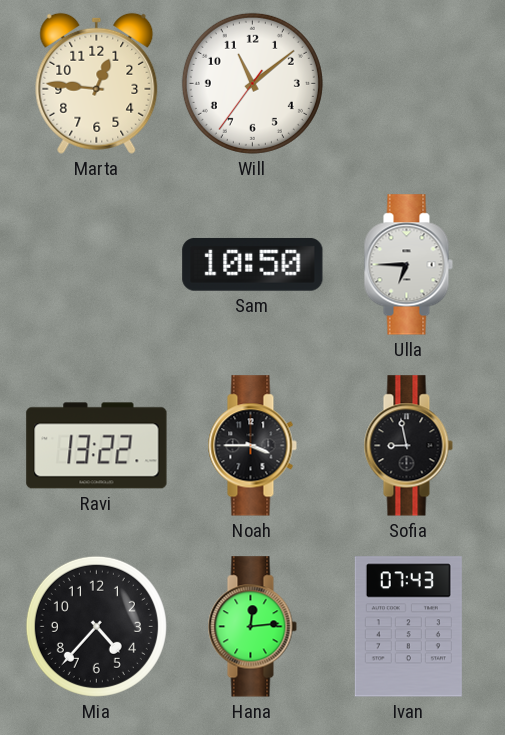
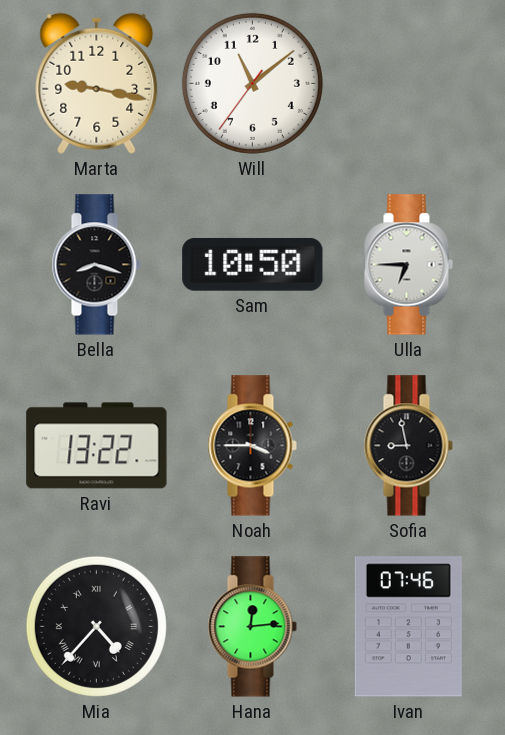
Marta: 12:46 -> 9:17
Bella: none -> 8:18
Mia numerals: Arabic -> Roman
Ivan: 07:43 -> 07:46
